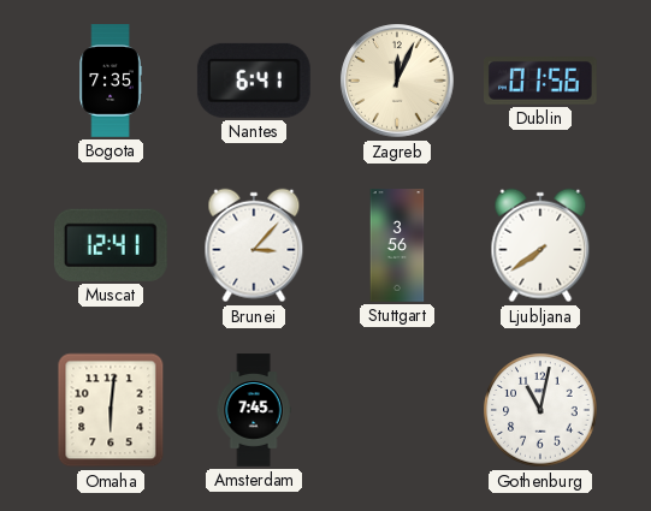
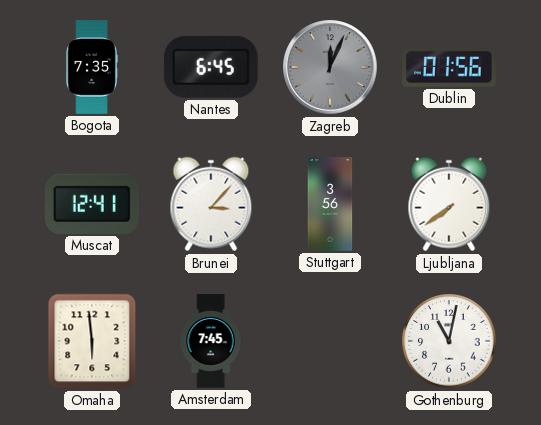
Nantes: 6:41 -> 6:45
Zagreb dial: cream -> grey
Omaha: 6:01 -> 5:59
